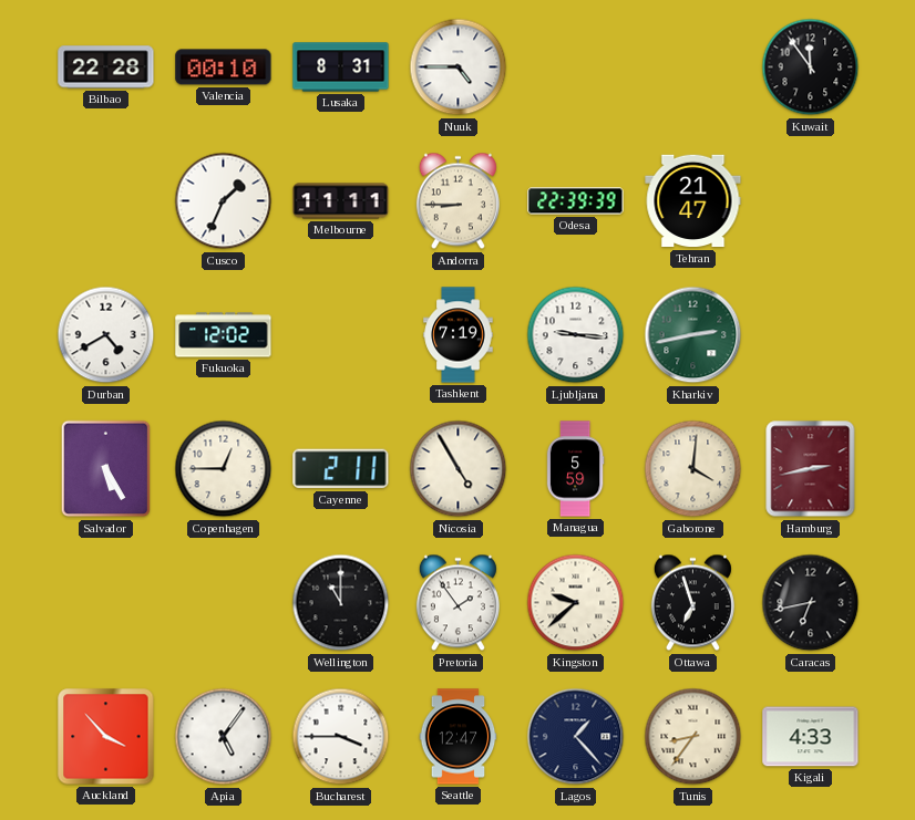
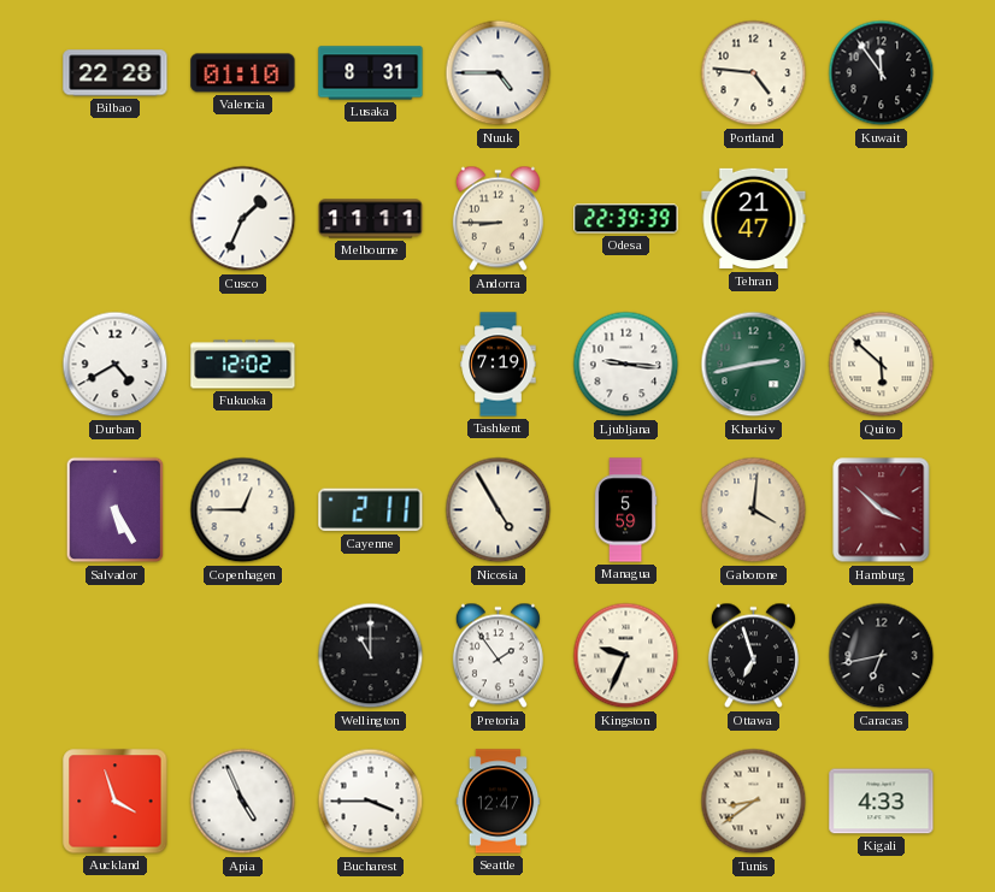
Valencia: 00:10 -> 01:10
Portland: none -> 4:46
Quito: none -> 5:52
Hamburg: 2:43 -> 3:52
Kingston: 9:38 -> 9:34
Auckland: 3:53 -> 3:57
Apia: 5:06 -> 4:56
Lagos: 1:23 -> none
Tunis: 8:36 -> 8:39
